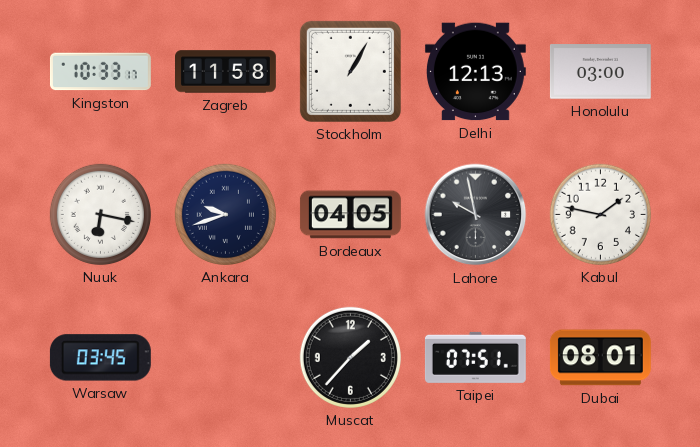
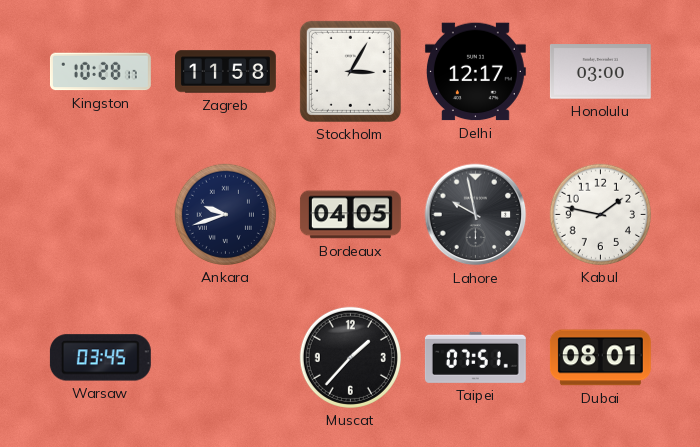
Kingston: 10:33 -> 10:28
Stockholm: 1:05 -> 3:05
Delhi: 12:13 -> 12:17
Nuuk: 6:17 -> none
